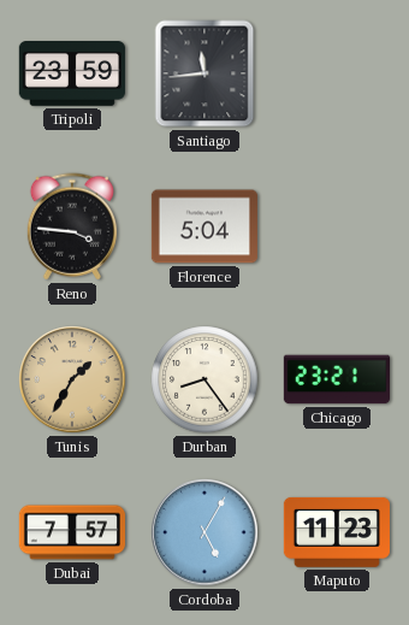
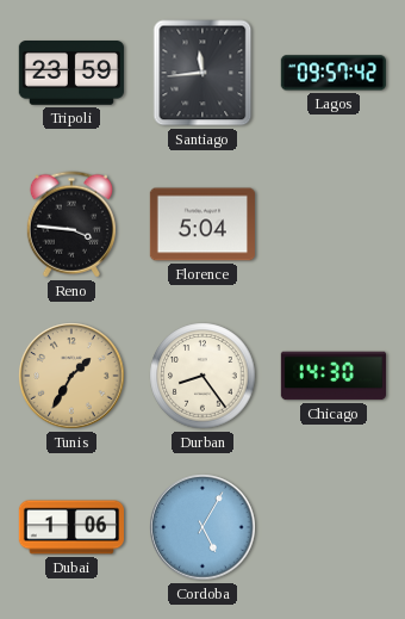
Lagos: none -> 09:57
Chicago: 23:21 -> 14:30
Dubai: 7:57 -> 1:06
Maputo: 11:23 -> none
